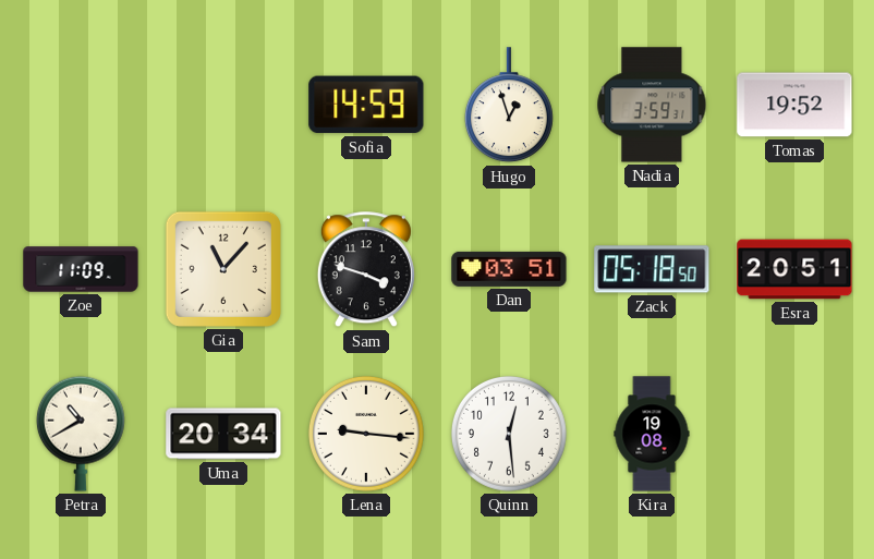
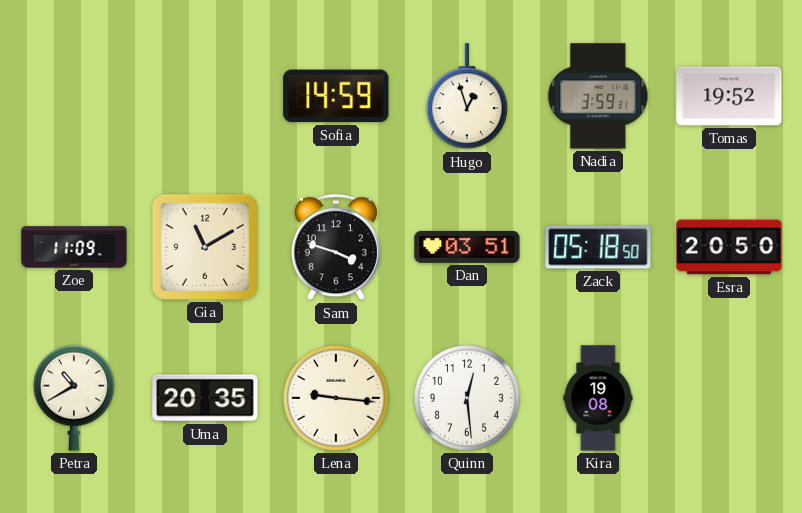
Gia: 11:07 -> 11:10
Esra: 20:51 -> 20:50
Uma: 20:34 -> 20:35
